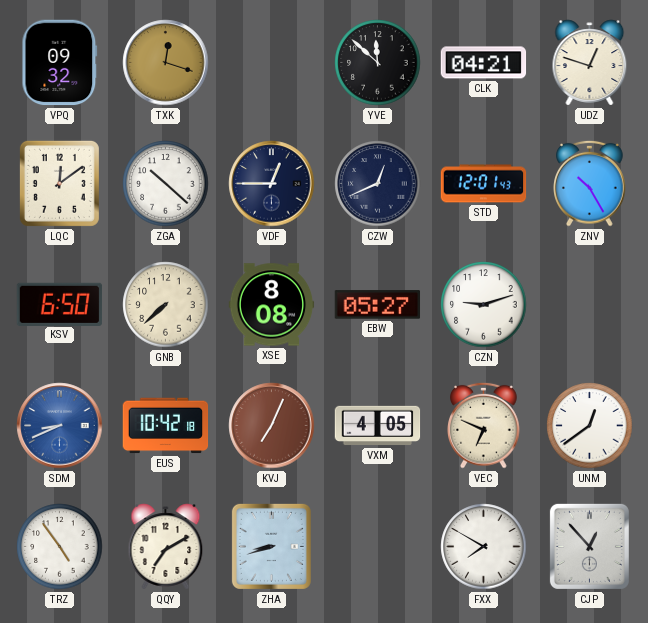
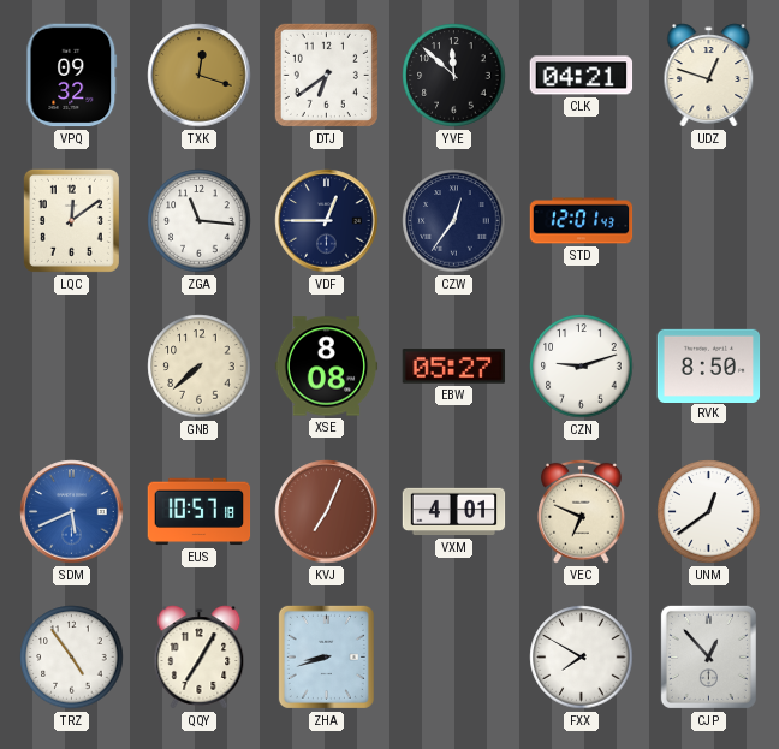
DTJ: none -> 6:39
ZGA: 10:22 -> 11:16
CZW: 12:41 -> 12:36
ZNV: 10:25 -> none
KSV: 6:50 -> none
RVK: none -> 8:50
SDM: 8:41 -> 5:41
EUS: 10:42 -> 10:57
VXM: 4:05 -> 4:01
QQY: 7:10 -> 7:05
